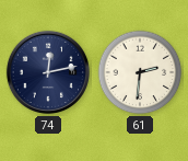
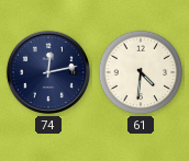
61: 2:31 -> 4:31
